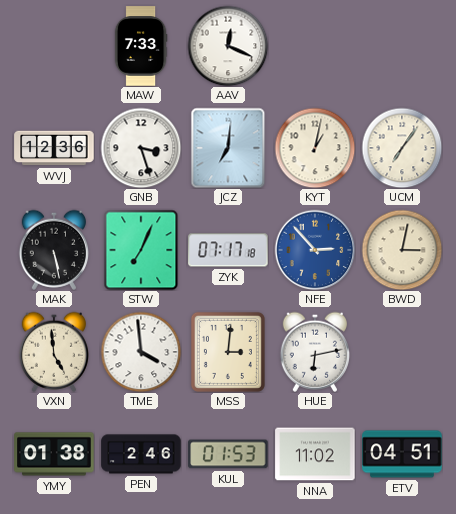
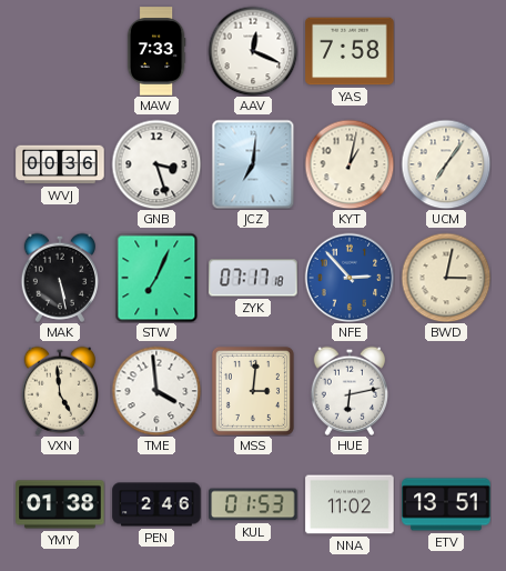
YAS: none -> 7:58
WVJ: 12:36 -> 00:36
ETV: 04:51 -> 13:51
